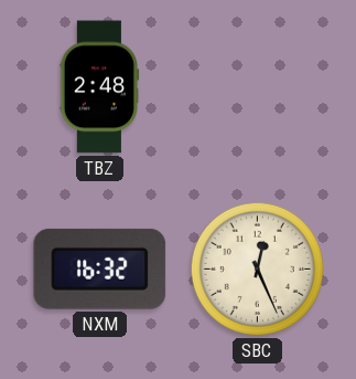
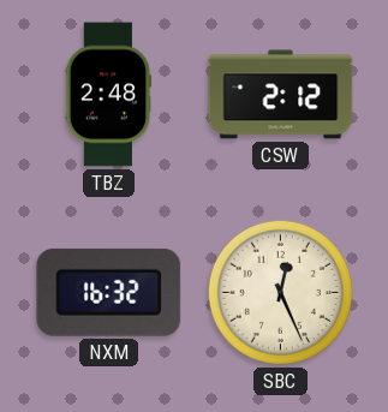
CSW: none -> 2:12
